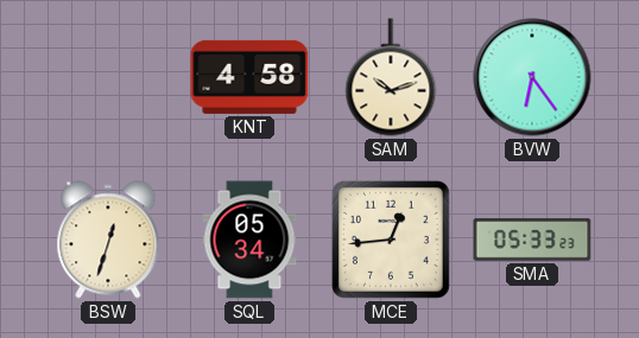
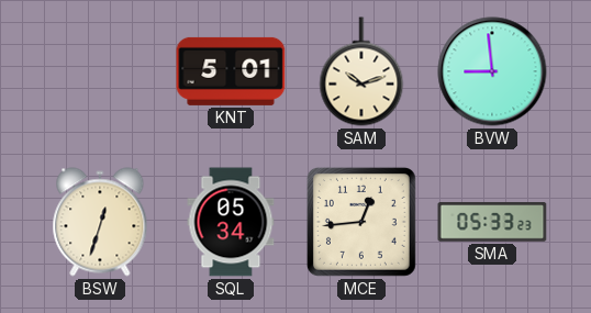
KNT: 4:58 -> 5:01
BVW: 6:24 -> 8:59
